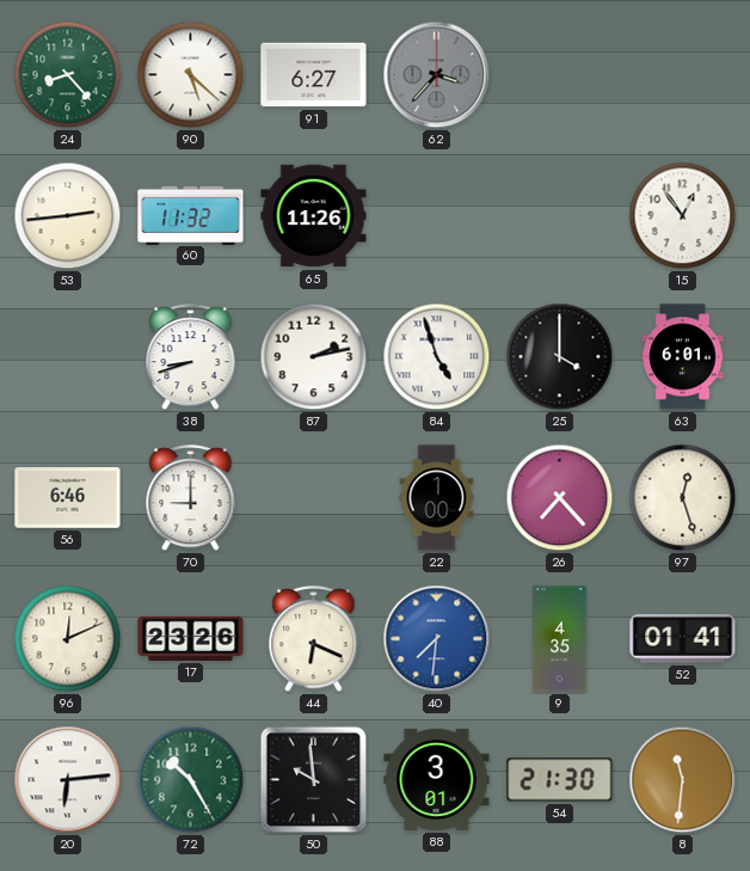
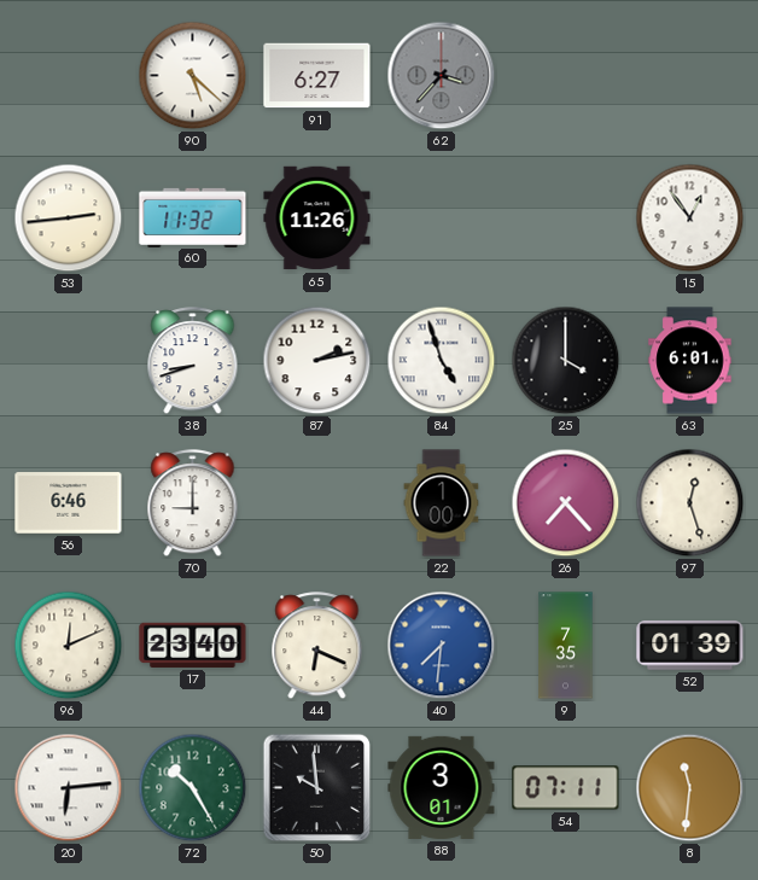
24: 8:23 -> none
17: 23:26 -> 23:40
9: 4:35 -> 7:35
52: 01:41 -> 01:39
54: 21:30 -> 07:11
